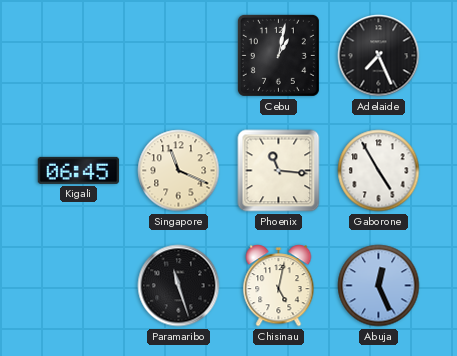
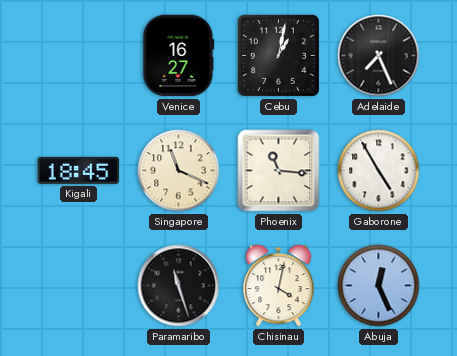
Venice: none -> 16:27
Kigali: 06:45 -> 18:45
Chisinau: 5:02 -> 4:02
